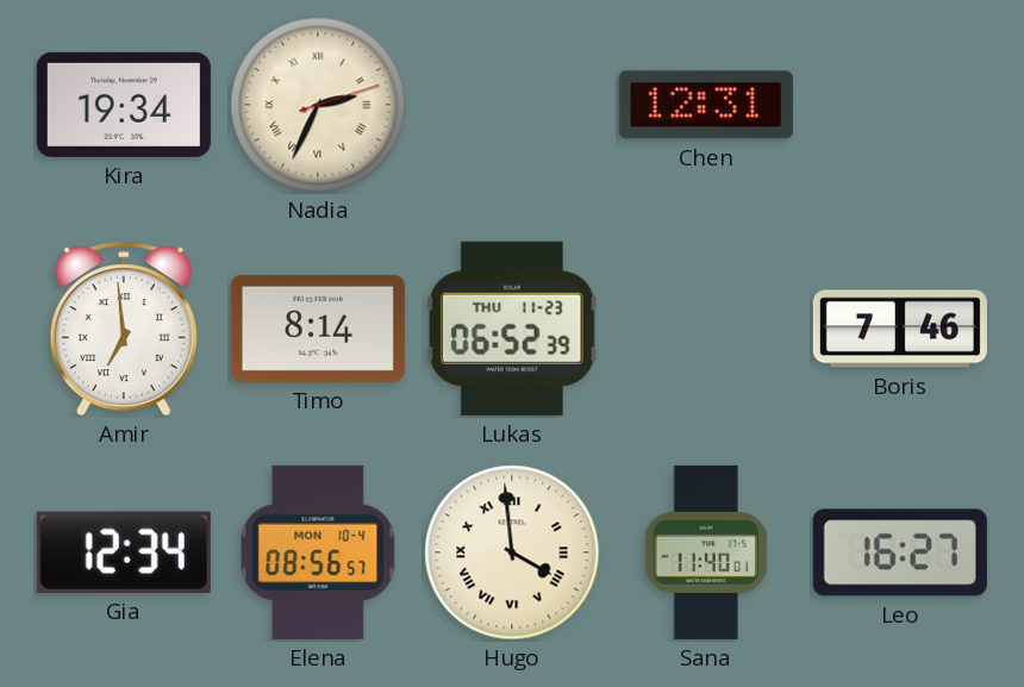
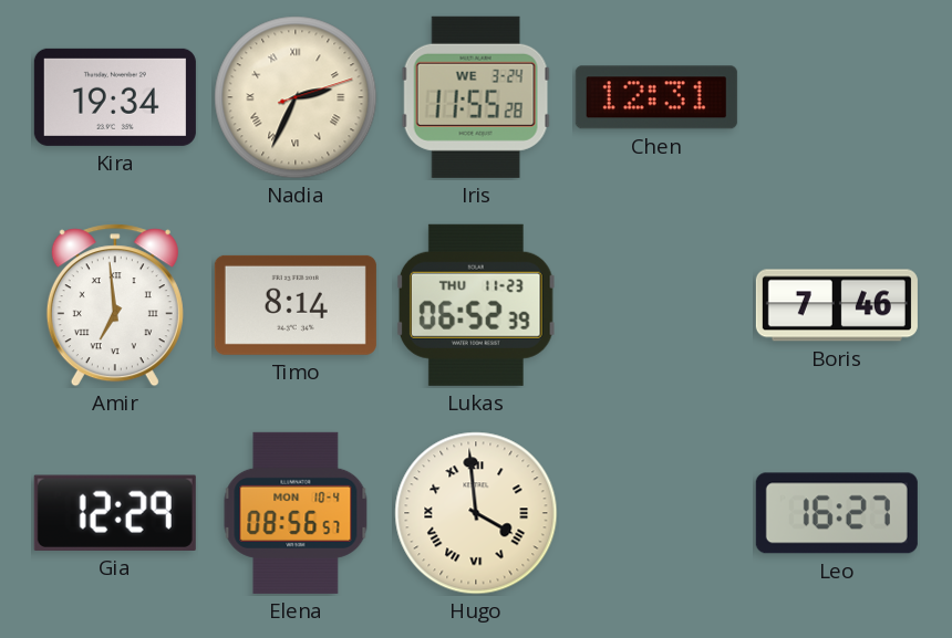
Iris: none -> 11:55
Gia: 12:34 -> 12:29
Sana: 11:40 -> none
